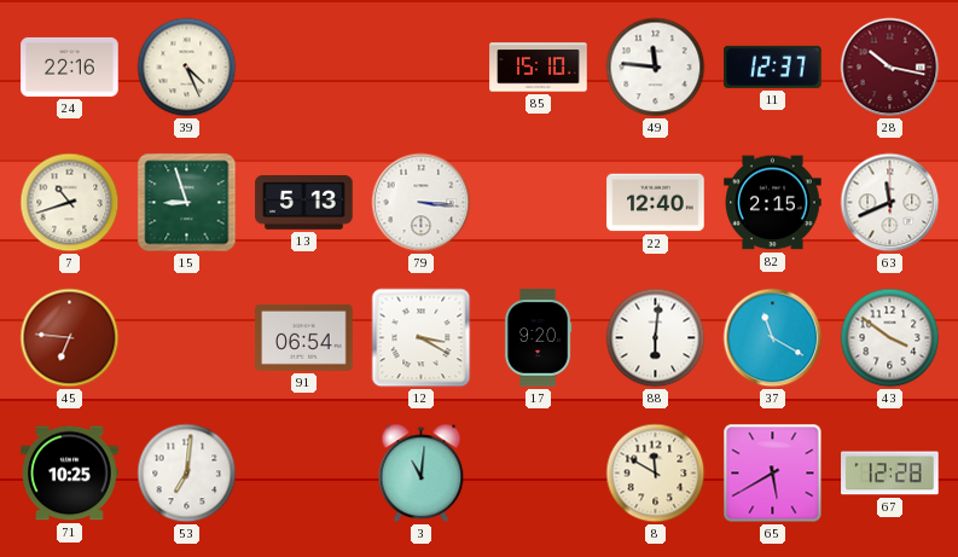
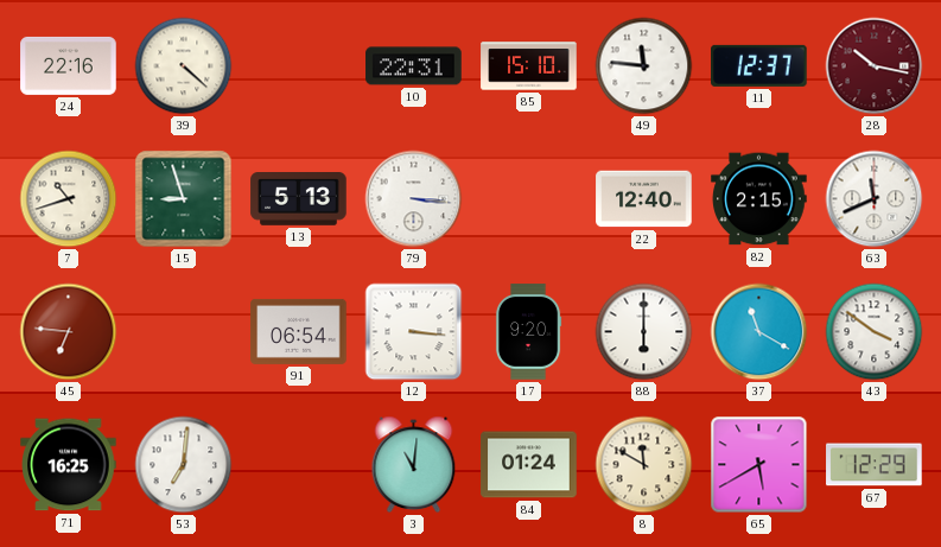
39: 4:26 -> 4:22
10: none -> 22:31
12: 3:20 -> 3:16
88: 6:01 -> 6:00
71: 10:25 -> 16:25
84: none -> 01:24
67: 12:28 -> 12:29
